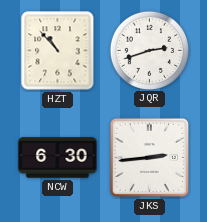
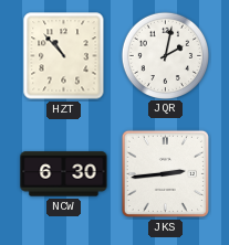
JQR: 2:42 -> 2:02
